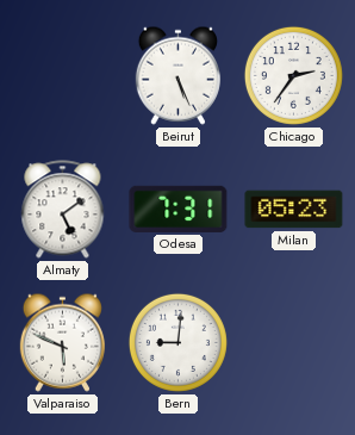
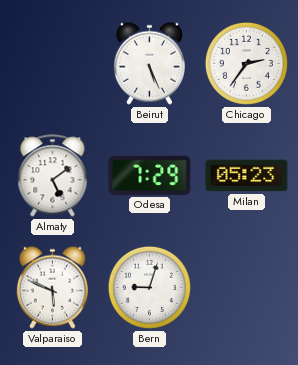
Odesa: 7:31 -> 7:29
Bern: 9:01 -> 9:03
